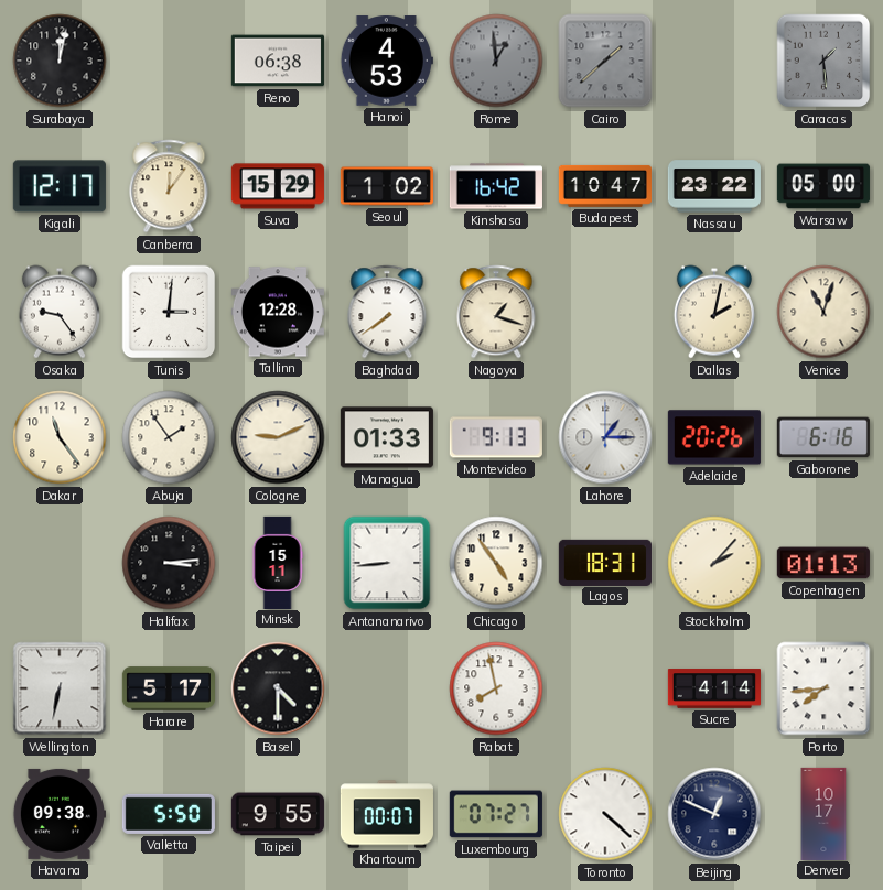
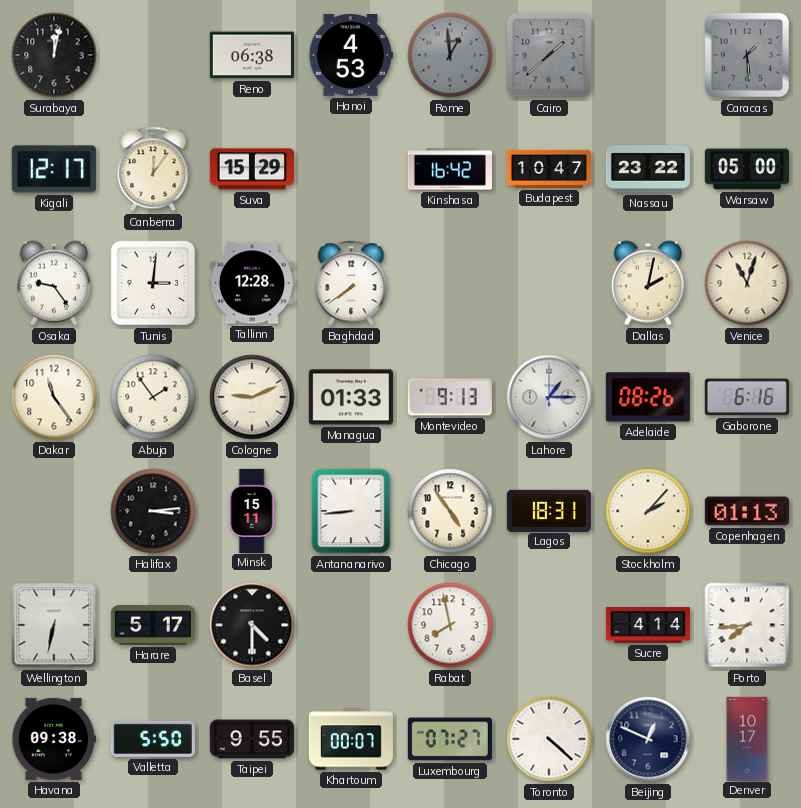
Seoul: 1:02 -> none
Nagoya: 1:18 -> none
Adelaide: 20:26 -> 08:26
